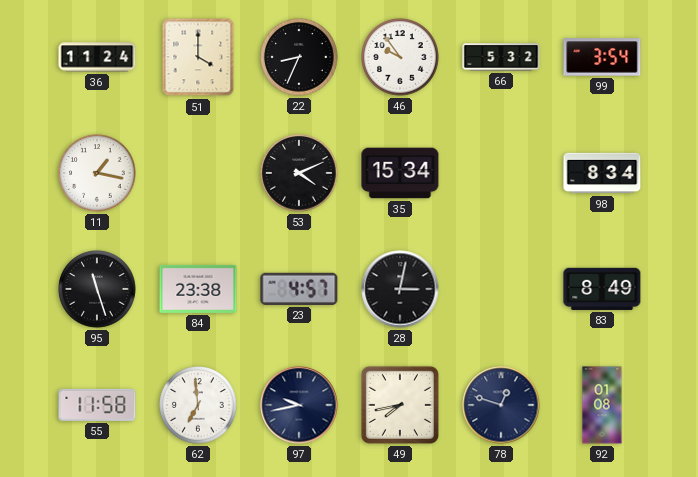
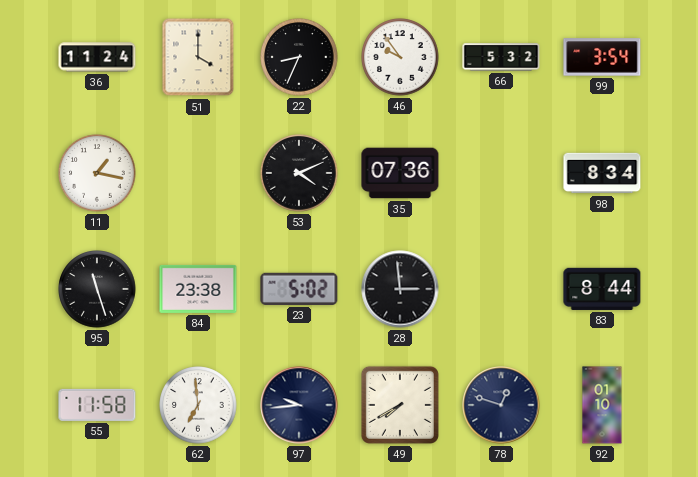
35: 15:34 -> 07:36
23: 4:57 -> 5:02
28: 3:02 -> 2:59
83: 8:49 -> 8:44
97: 9:43 -> 9:44
49: 7:43 -> 7:40
92: 01:08 -> 01:10
